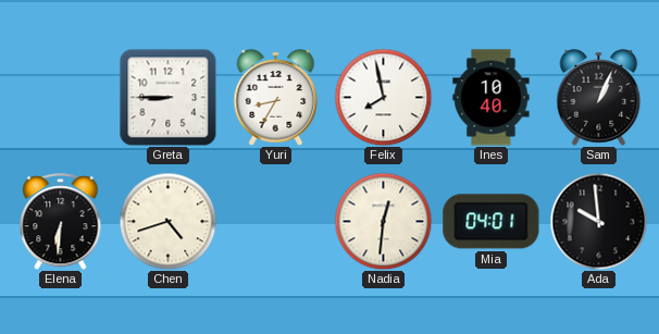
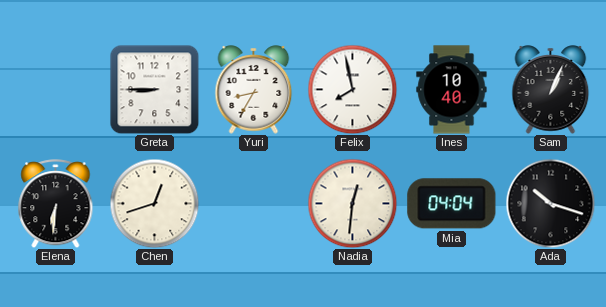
Chen: 4:42 -> 12:42
Mia: 04:01 -> 04:04
Ada: 9:59 -> 10:18
